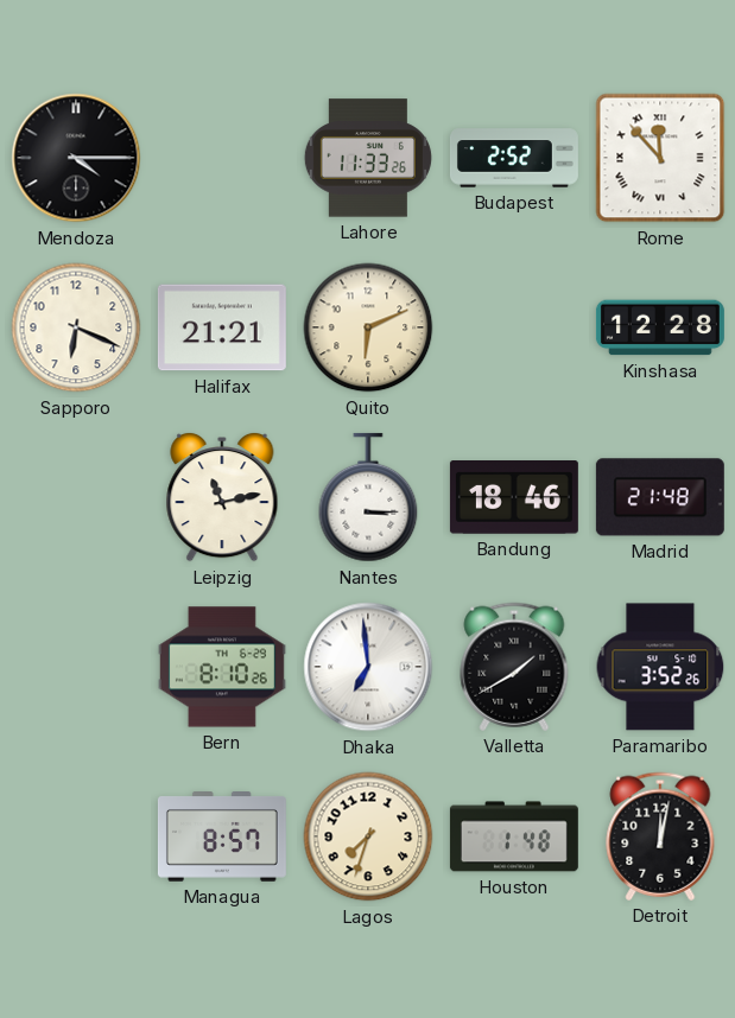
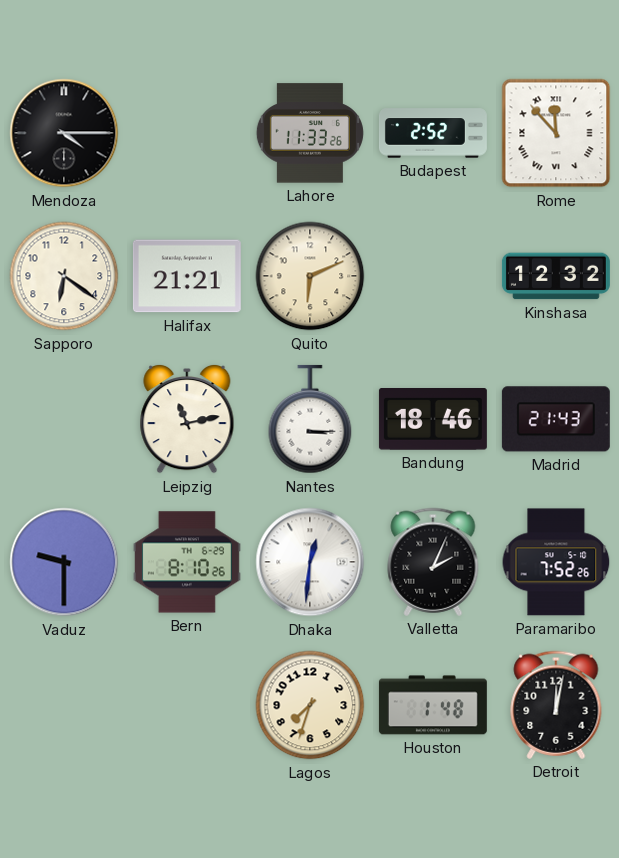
Sapporo: 6:19 -> 6:21
Kinshasa: 12:28 -> 12:32
Madrid: 21:48 -> 21:43
Vaduz: none -> 9:30
Dhaka: 6:59 -> 12:31
Valletta: 1:40 -> 2:04
Paramaribo: 3:52 -> 7:52
Managua: 8:57 -> none
